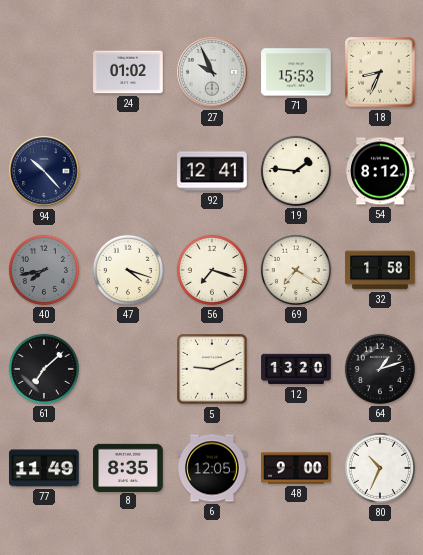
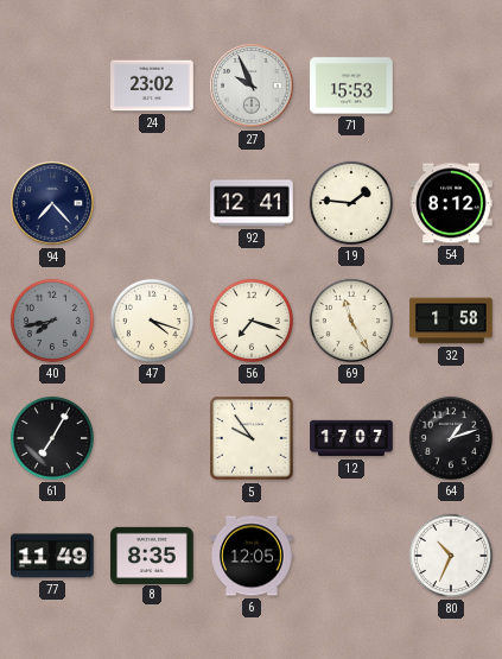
24: 01:02 -> 23:02
18: 8:34 -> none
94: 10:23 -> 7:23
69: 7:20 -> 11:25
61: 7:08 -> 7:05
5: 9:11 -> 9:54
12: 13:20 -> 17:07
48: 9:00 -> none
